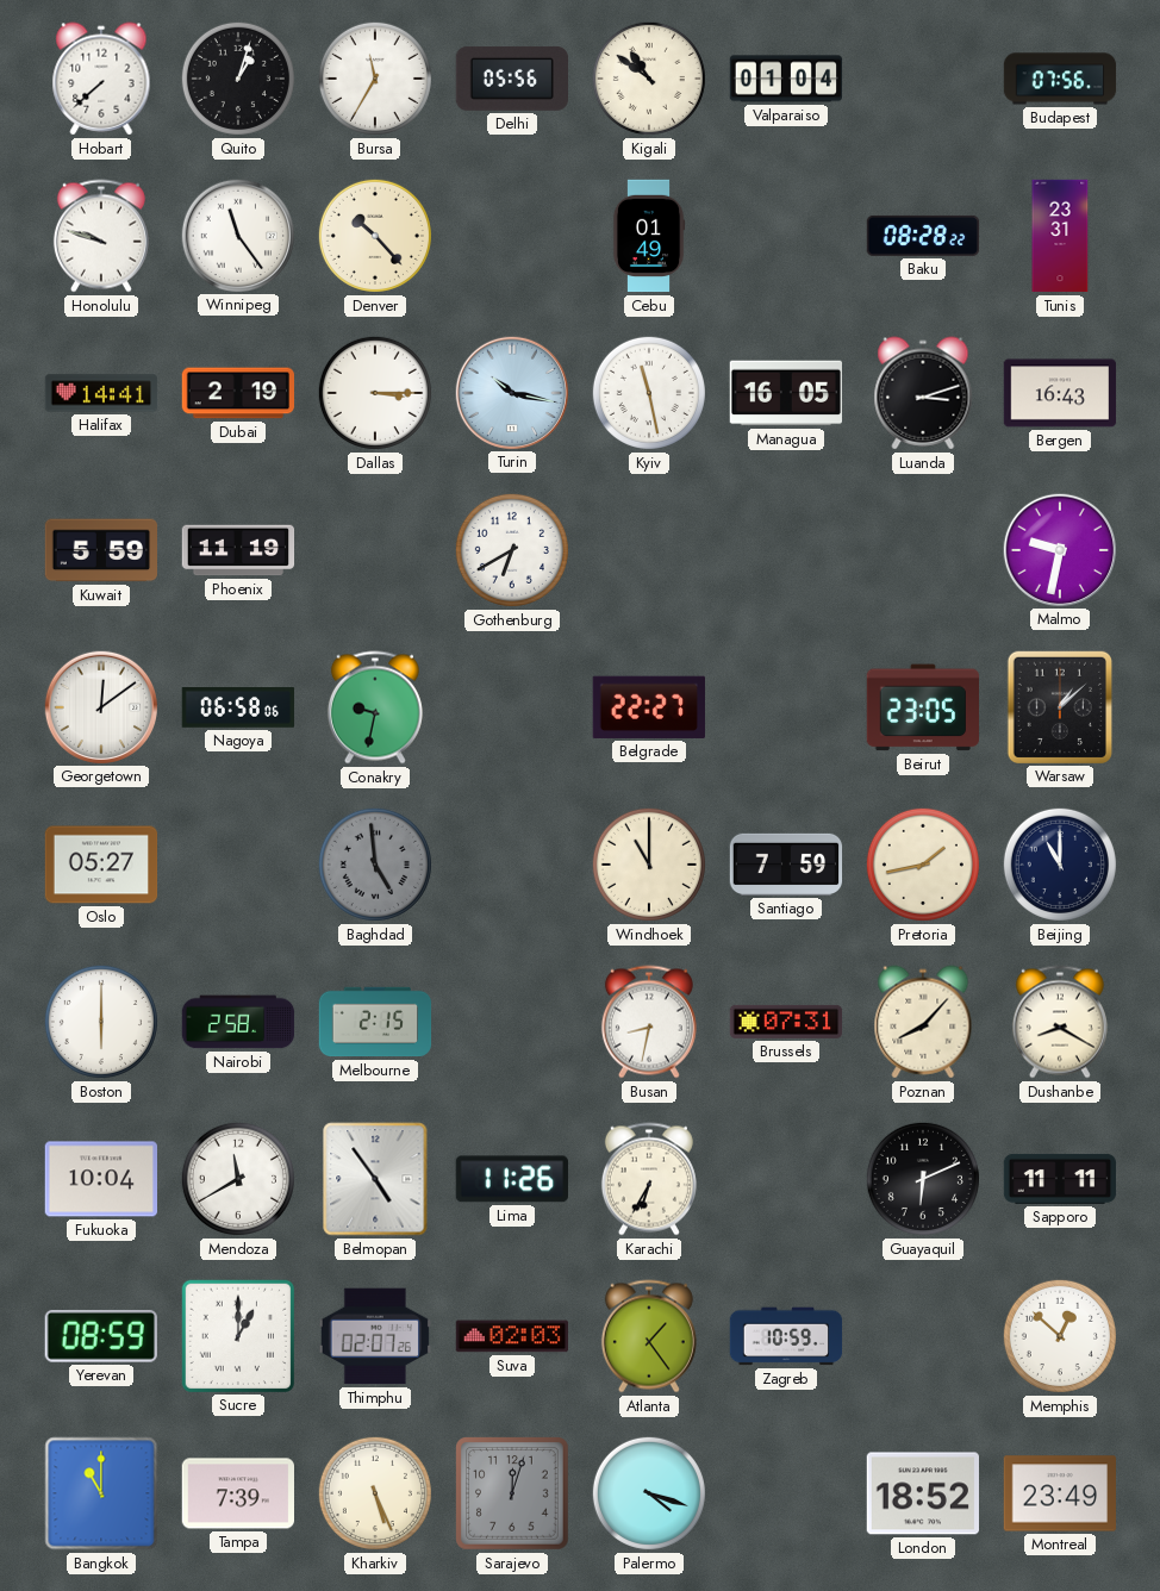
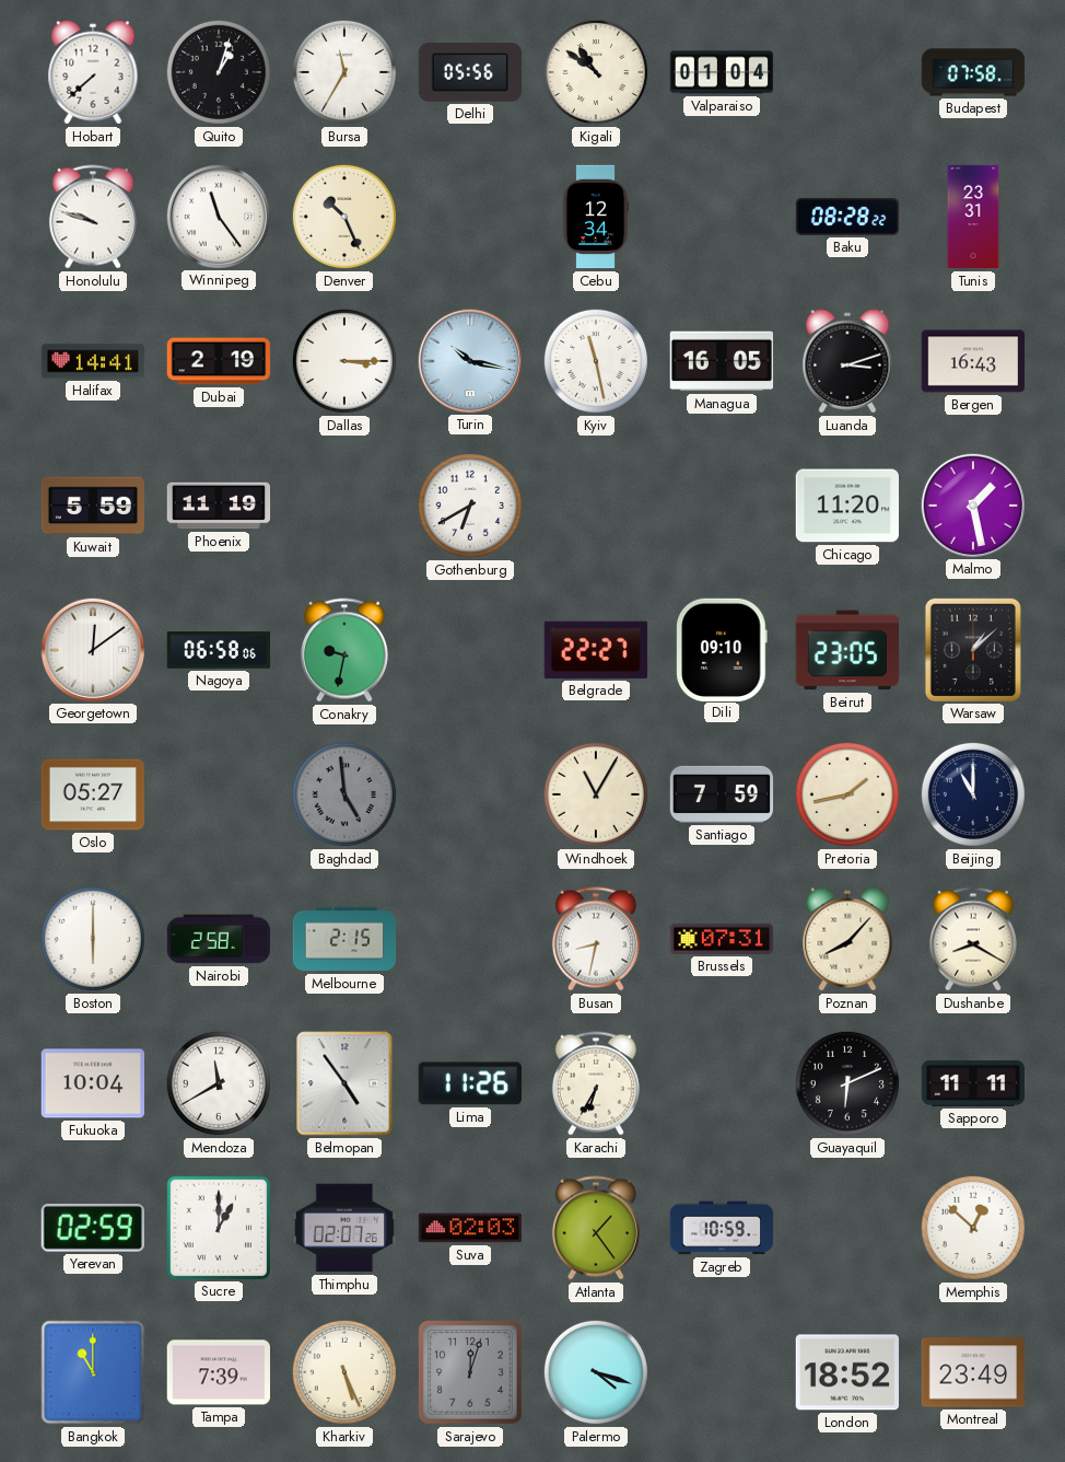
Budapest: 07:56 -> 07:58
Denver: 10:23 -> 10:26
Cebu: 01:49 -> 12:34
Chicago: none -> 11:20
Malmo: 9:32 -> 1:28
Dili: none -> 09:10
Windhoek: 11:00 -> 11:05
Yerevan: 08:59 -> 02:59
